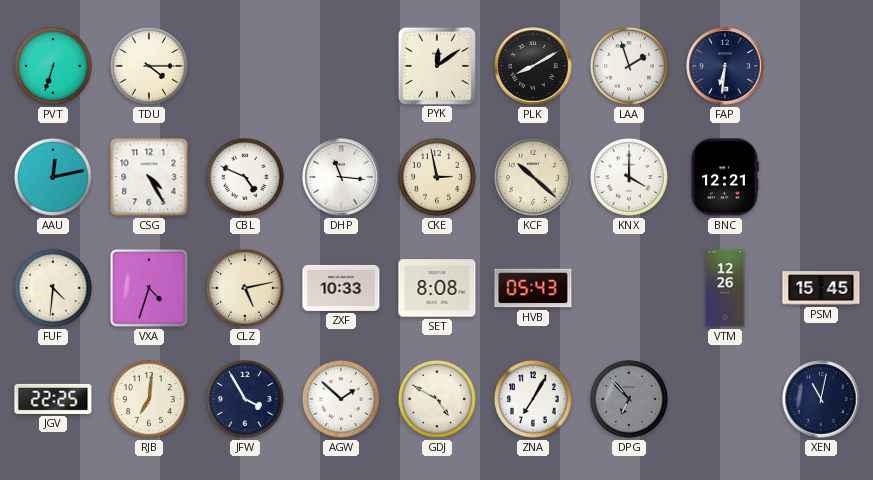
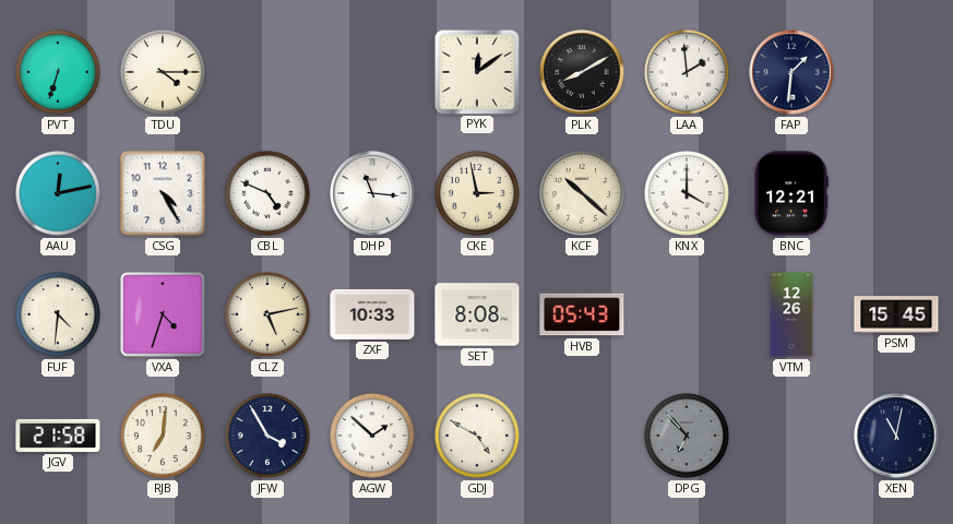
LAA: 1:57 -> 1:59
FAP: 6:31 -> 1:31
JGV: 22:25 -> 21:58
ZNA: 7:05 -> none
